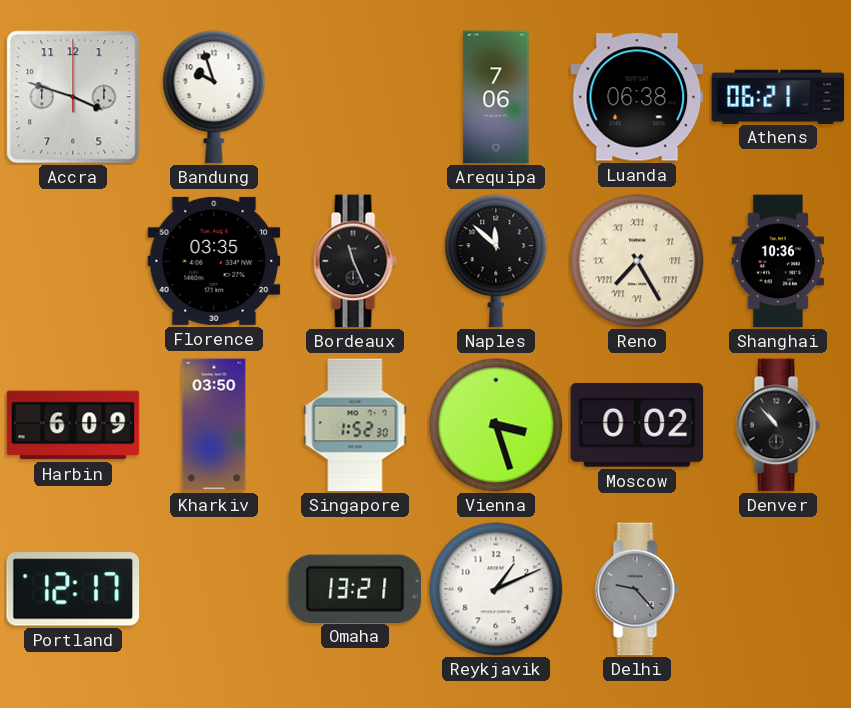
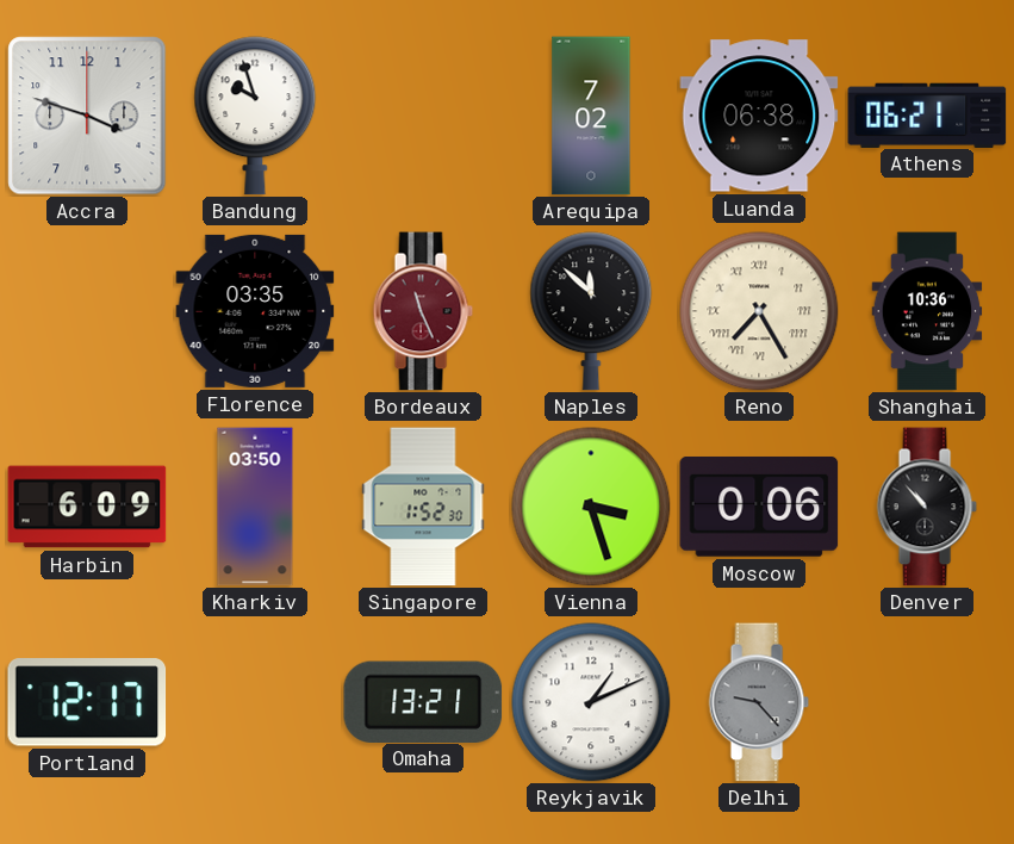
Arequipa: 7:06 -> 7:02
Bordeaux dial: black -> burgundy
Moscow: 0:02 -> 0:06
